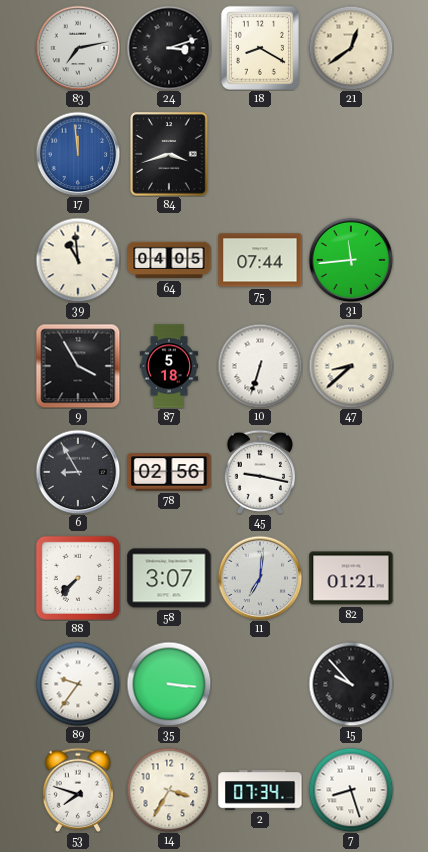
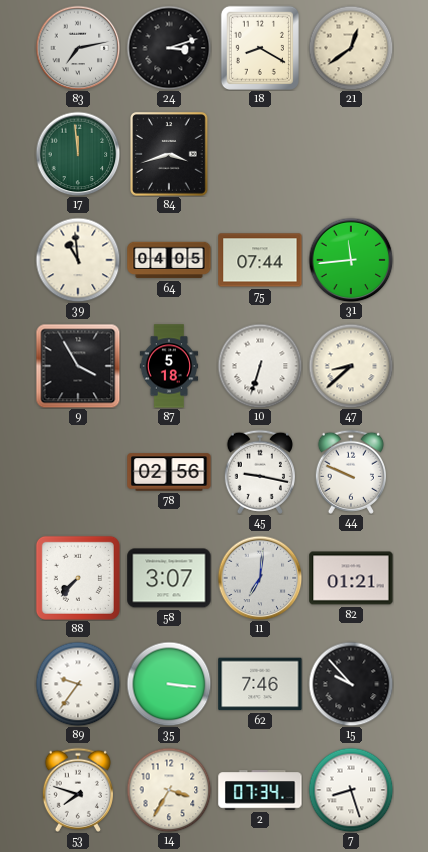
17 dial: blue -> green
6: 8:55 -> none
44: none -> 9:49
62: none -> 7:46
